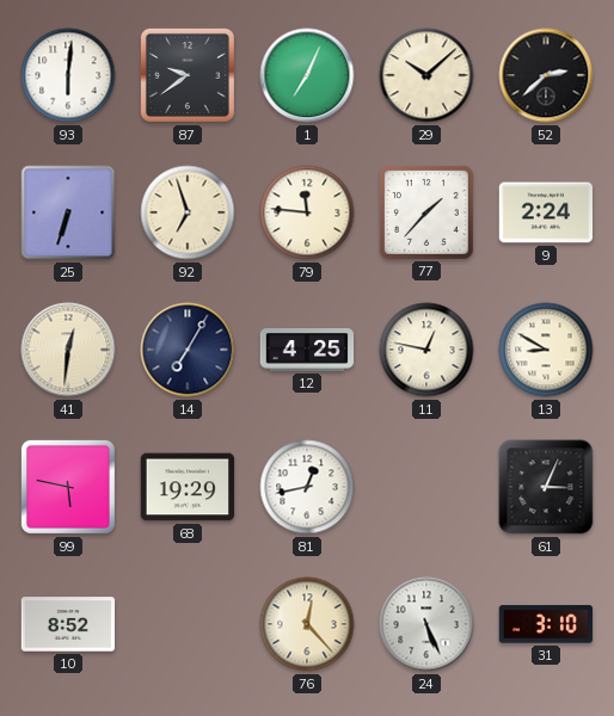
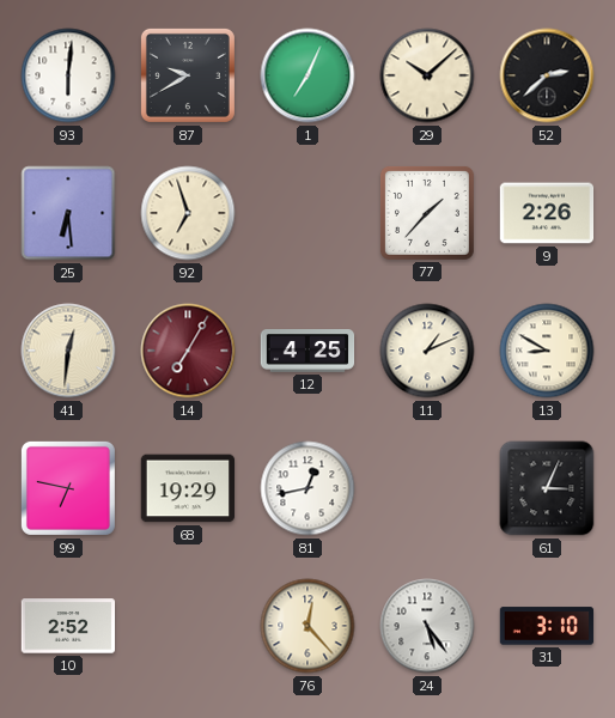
87: 9:39 -> 9:40
25: 6:33 -> 6:29
79: 11:46 -> none
9: 2:24 -> 2:26
14 dial: navy -> burgundy
11: 12:47 -> 1:11
99: 5:47 -> 6:47
10: 8:52 -> 2:52
24: 5:26 -> 5:24
